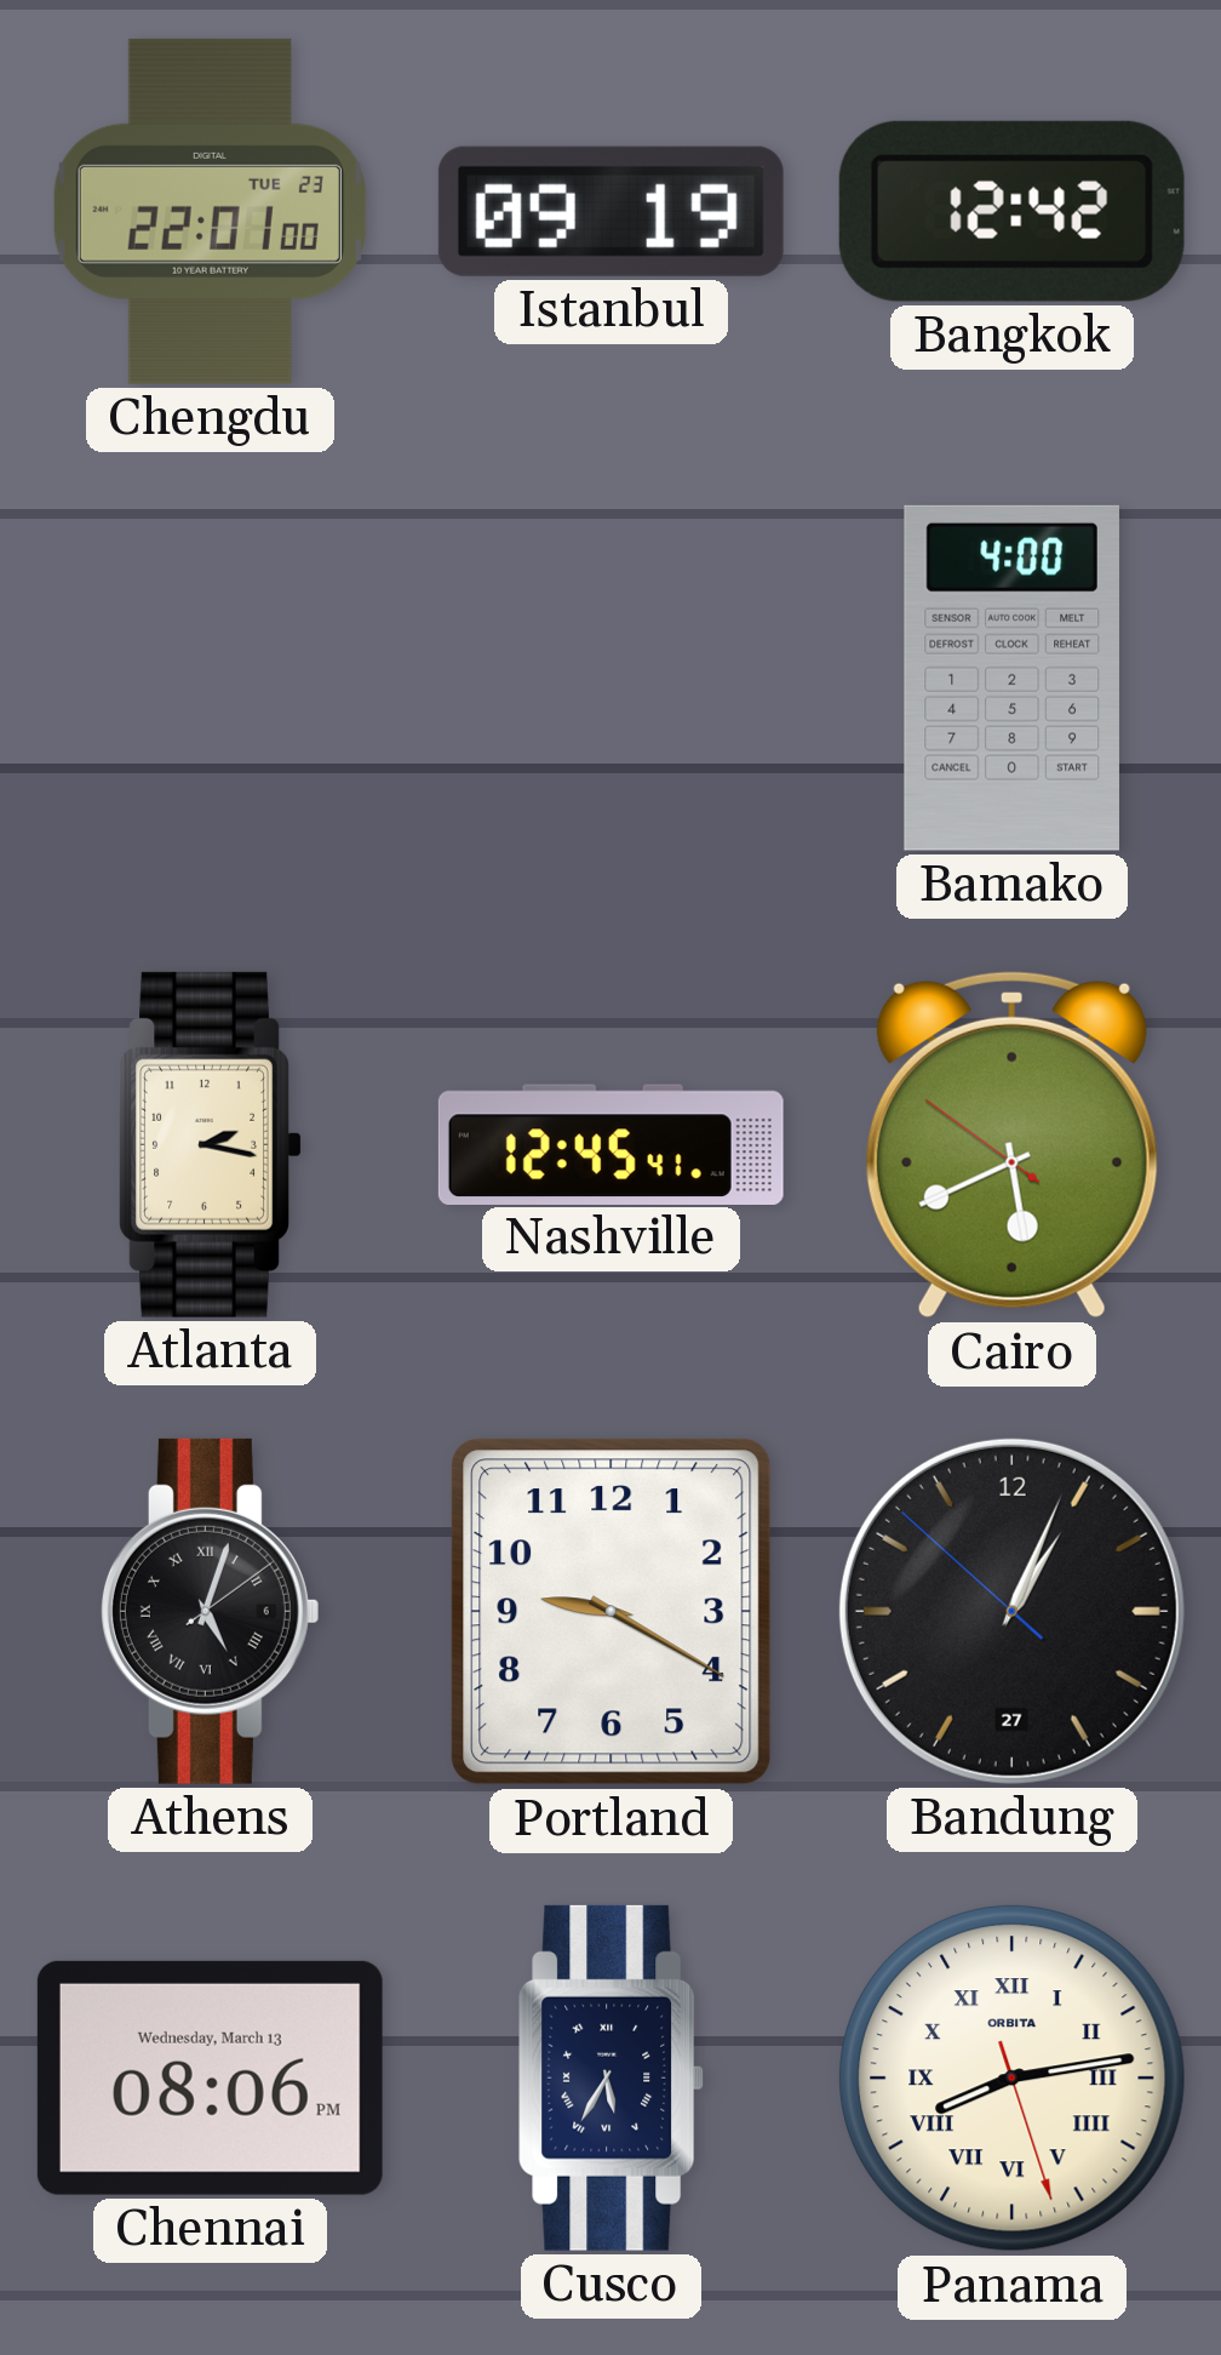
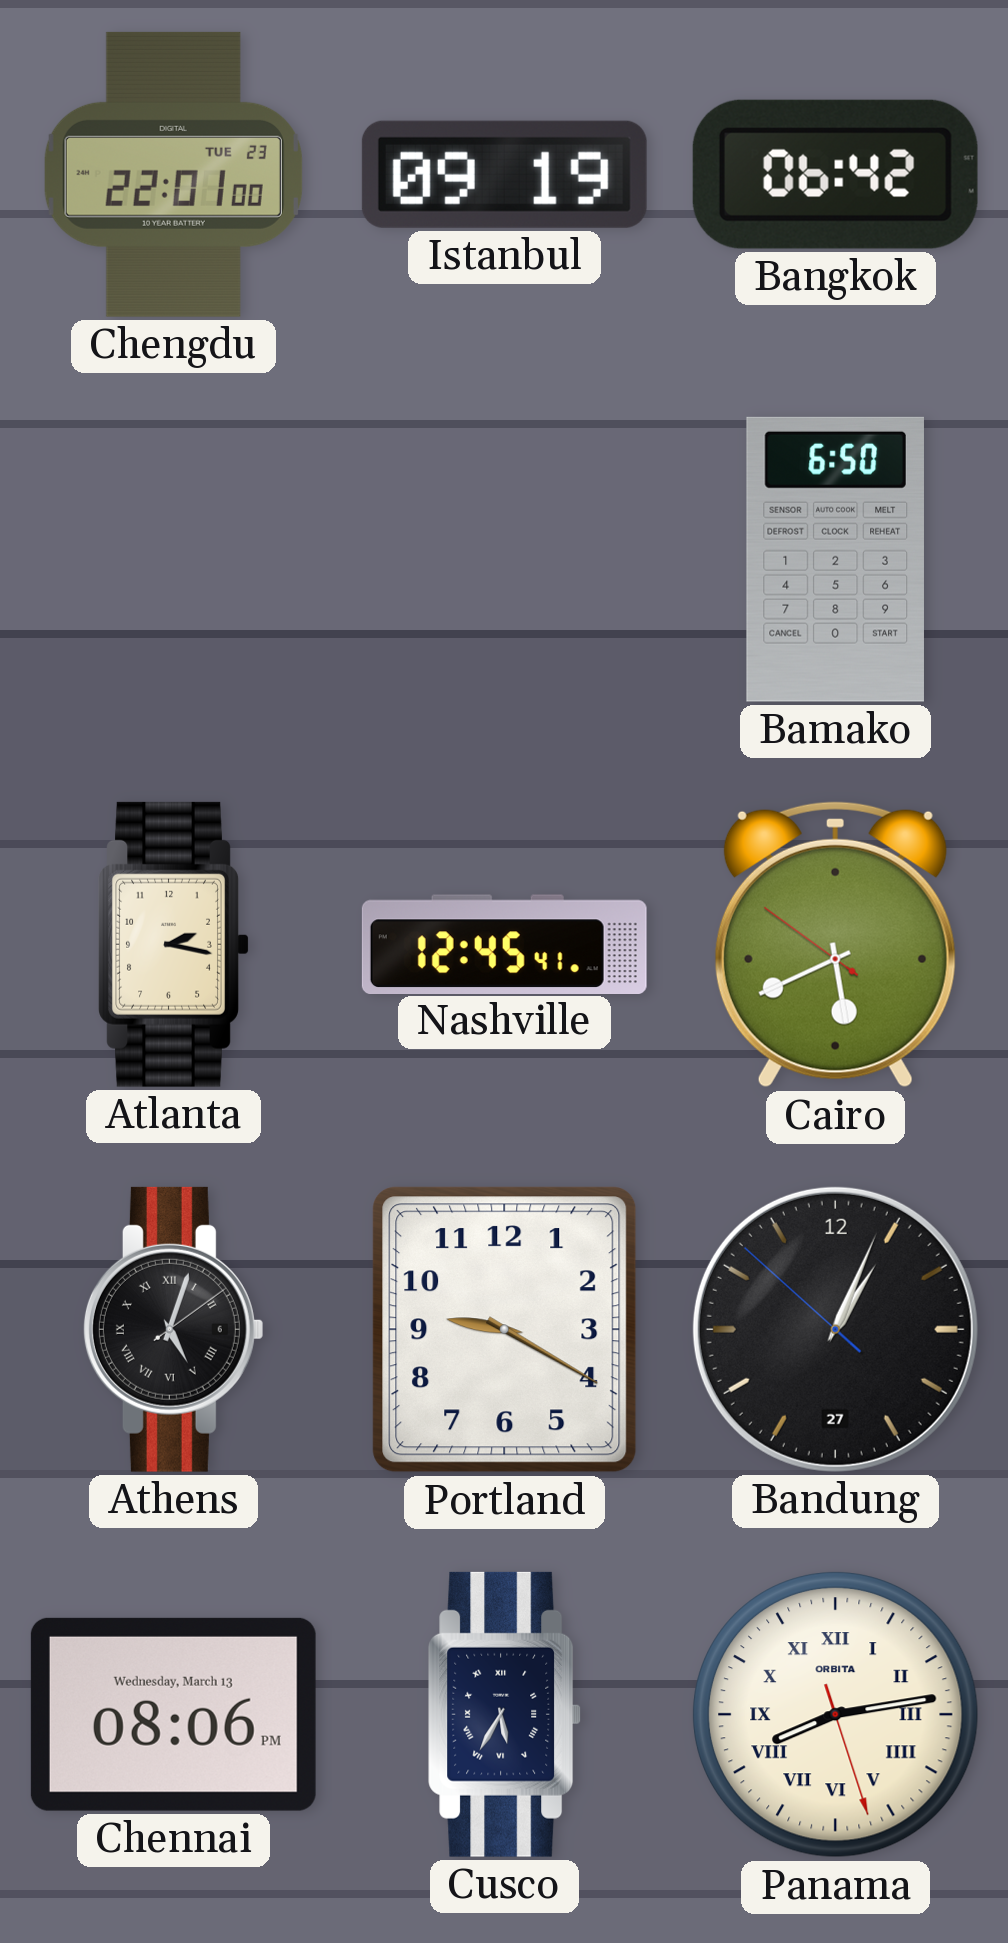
Bangkok: 12:42 -> 06:42
Bamako: 4:00 -> 6:50
